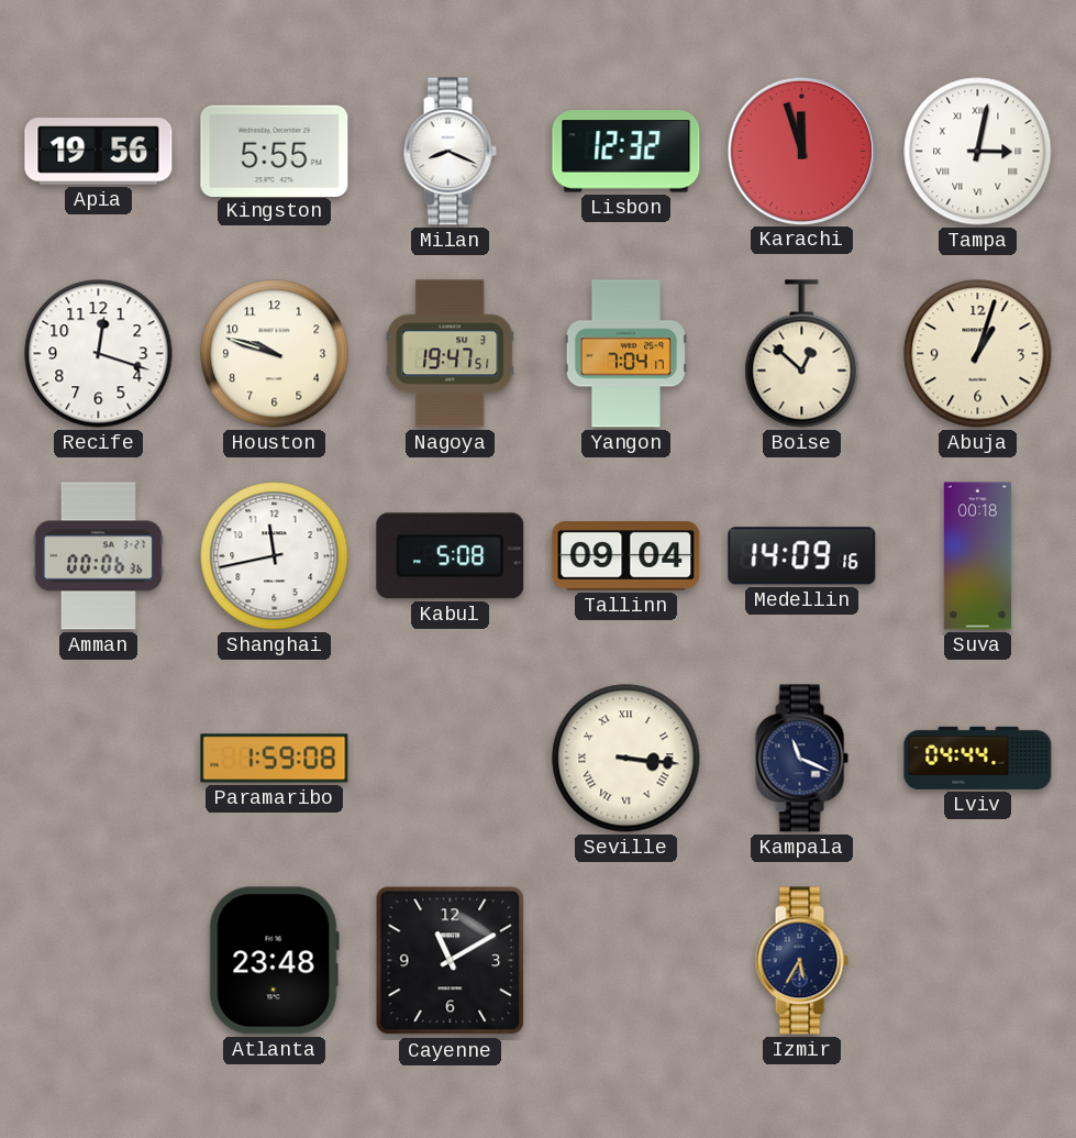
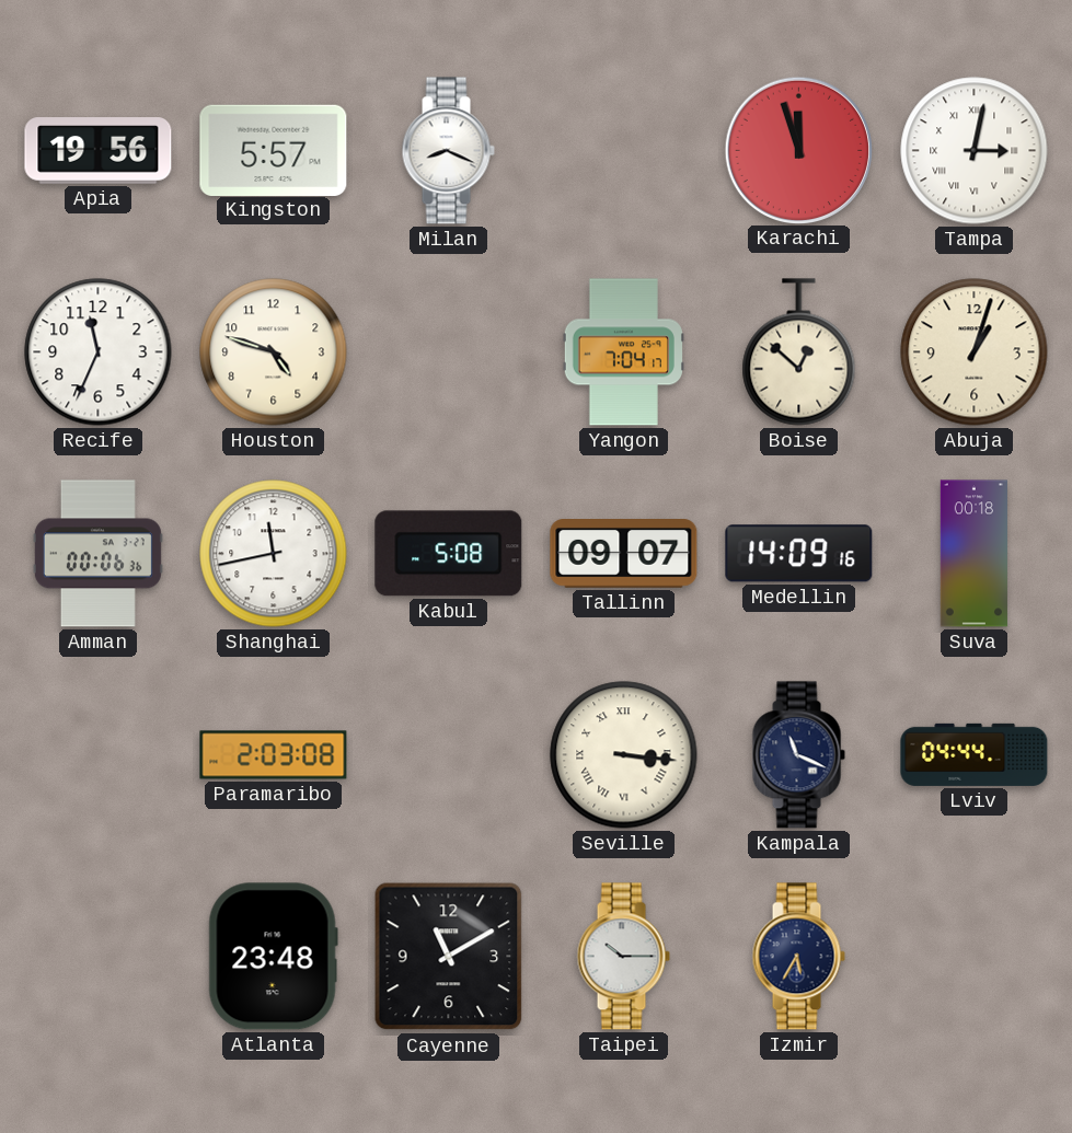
Kingston: 5:55 -> 5:57
Lisbon: 12:32 -> none
Recife: 12:18 -> 11:34
Houston: 9:48 -> 4:48
Nagoya: 19:47 -> none
Tallinn: 09:04 -> 09:07
Paramaribo: 1:59 -> 2:03
Taipei: none -> 10:15
